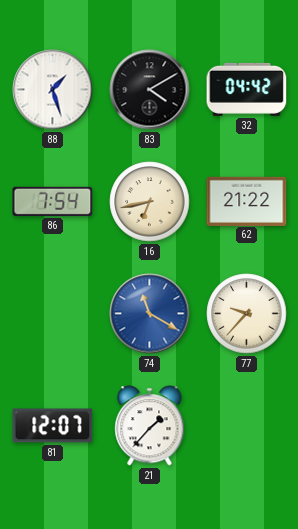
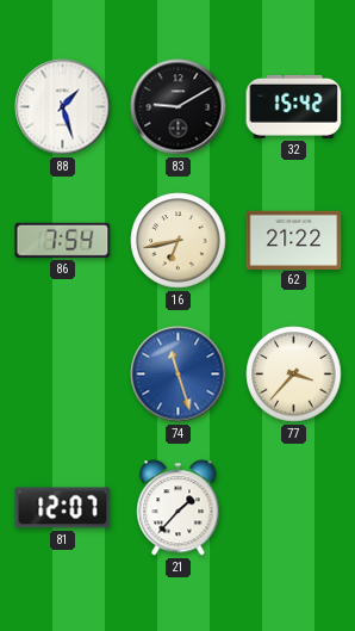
83: 4:10 -> 9:10
32: 04:42 -> 15:42
74: 11:20 -> 11:27
77: 9:37 -> 3:37
